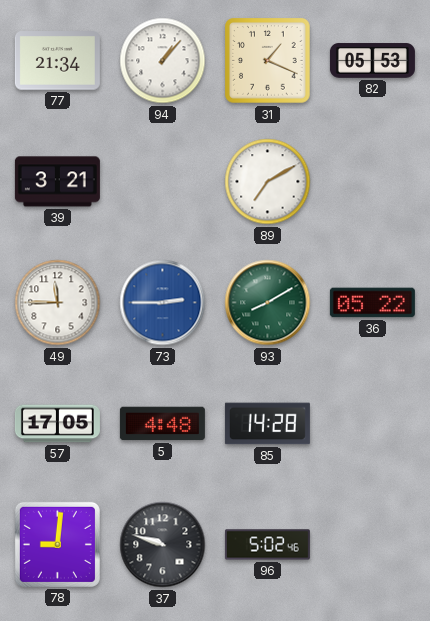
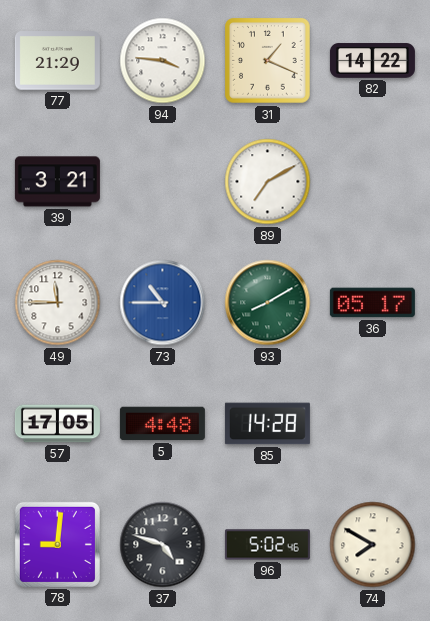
77: 21:34 -> 21:29
94: 1:07 -> 3:46
82: 05:53 -> 14:22
73: 2:45 -> 10:45
36: 05:22 -> 05:17
37: 9:48 -> 4:48
74: none -> 7:50
